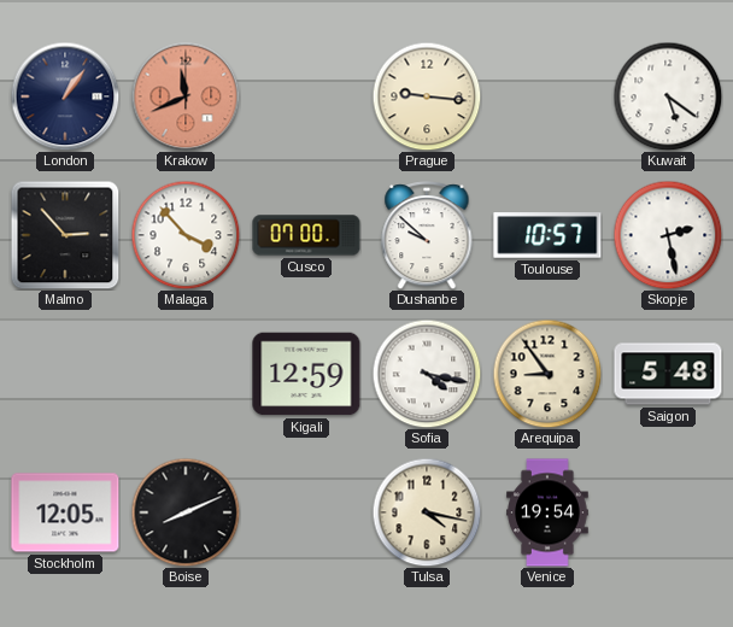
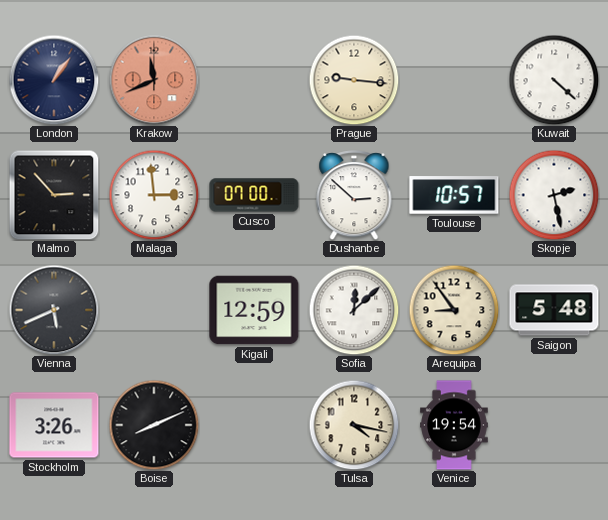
Kuwait: 5:21 -> 4:22
Malaga: 3:53 -> 2:59
Dushanbe: 9:52 -> 2:52
Vienna: none -> 5:41
Sofia: 4:17 -> 12:08
Stockholm: 12:05 -> 3:26
